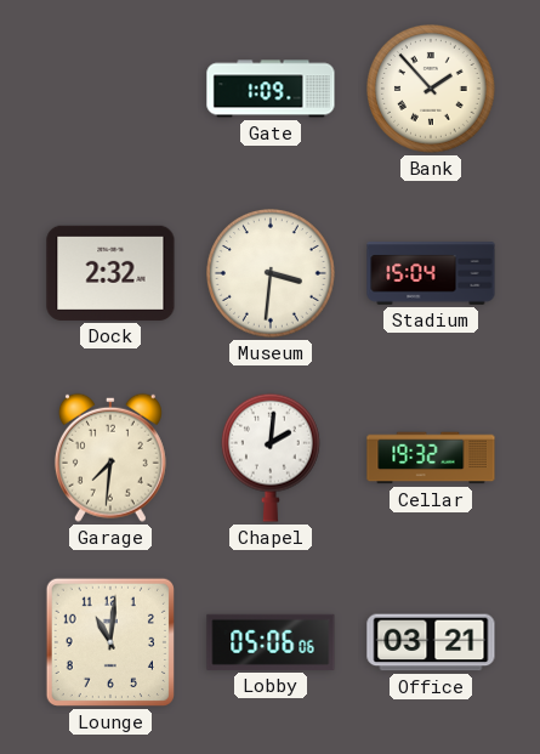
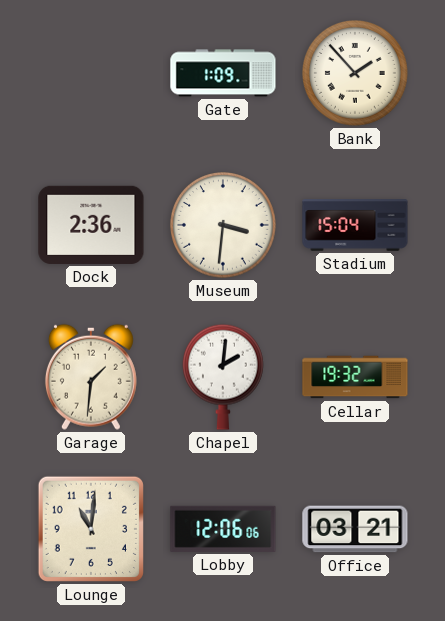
Dock: 2:32 -> 2:36
Garage: 7:31 -> 1:31
Lobby: 05:06 -> 12:06
